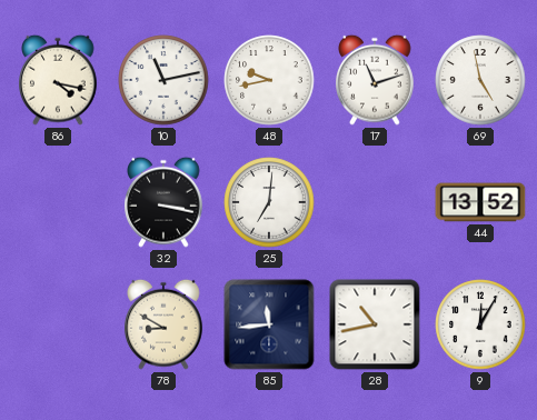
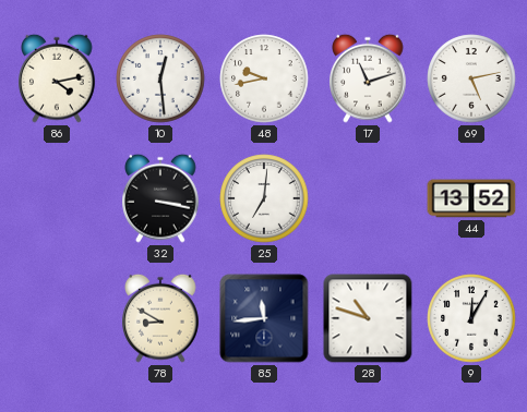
86: 4:17 -> 4:13
10: 11:13 -> 12:29
69: 4:58 -> 5:13
28: 10:43 -> 10:48
